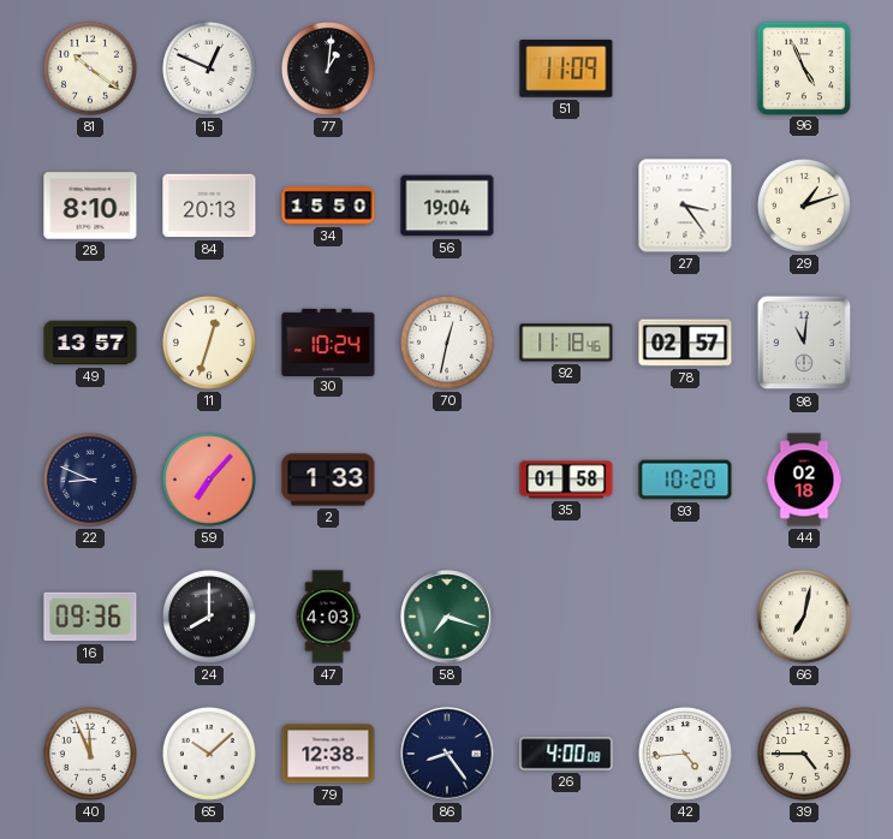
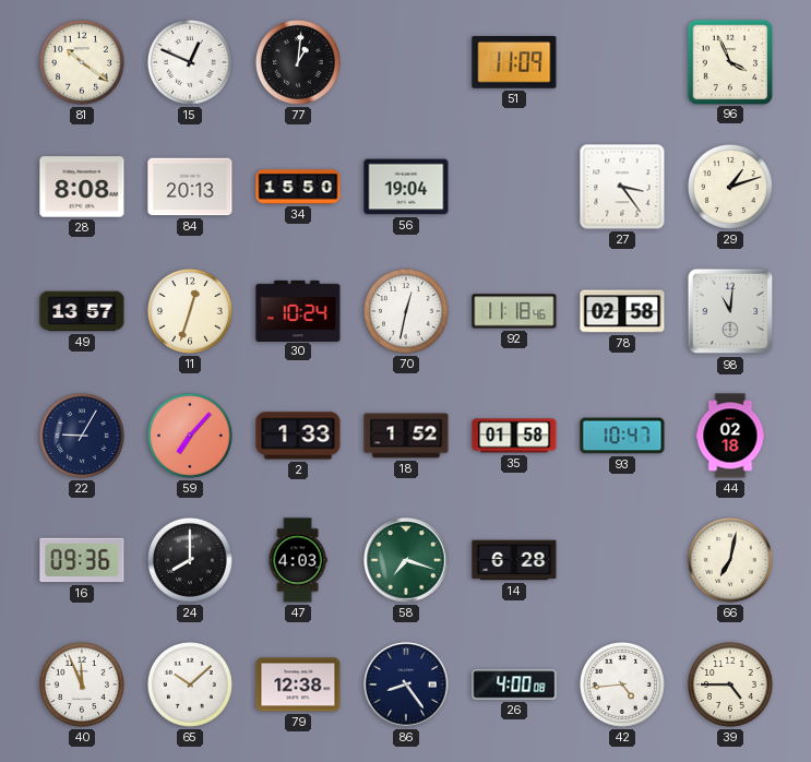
96: 4:56 -> 3:56
28: 8:10 -> 8:08
78: 02:57 -> 02:58
22: 8:49 -> 9:05
18: none -> 1:52
93: 10:20 -> 10:47
14: none -> 6:28
